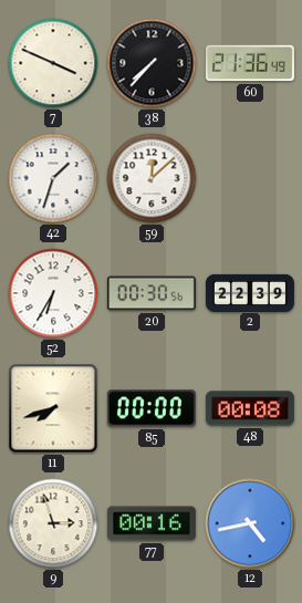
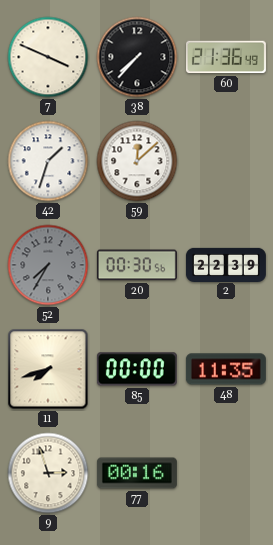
52: 6:35 -> 7:35
52 dial: white -> grey
48: 00:08 -> 11:35
12: 4:43 -> none
